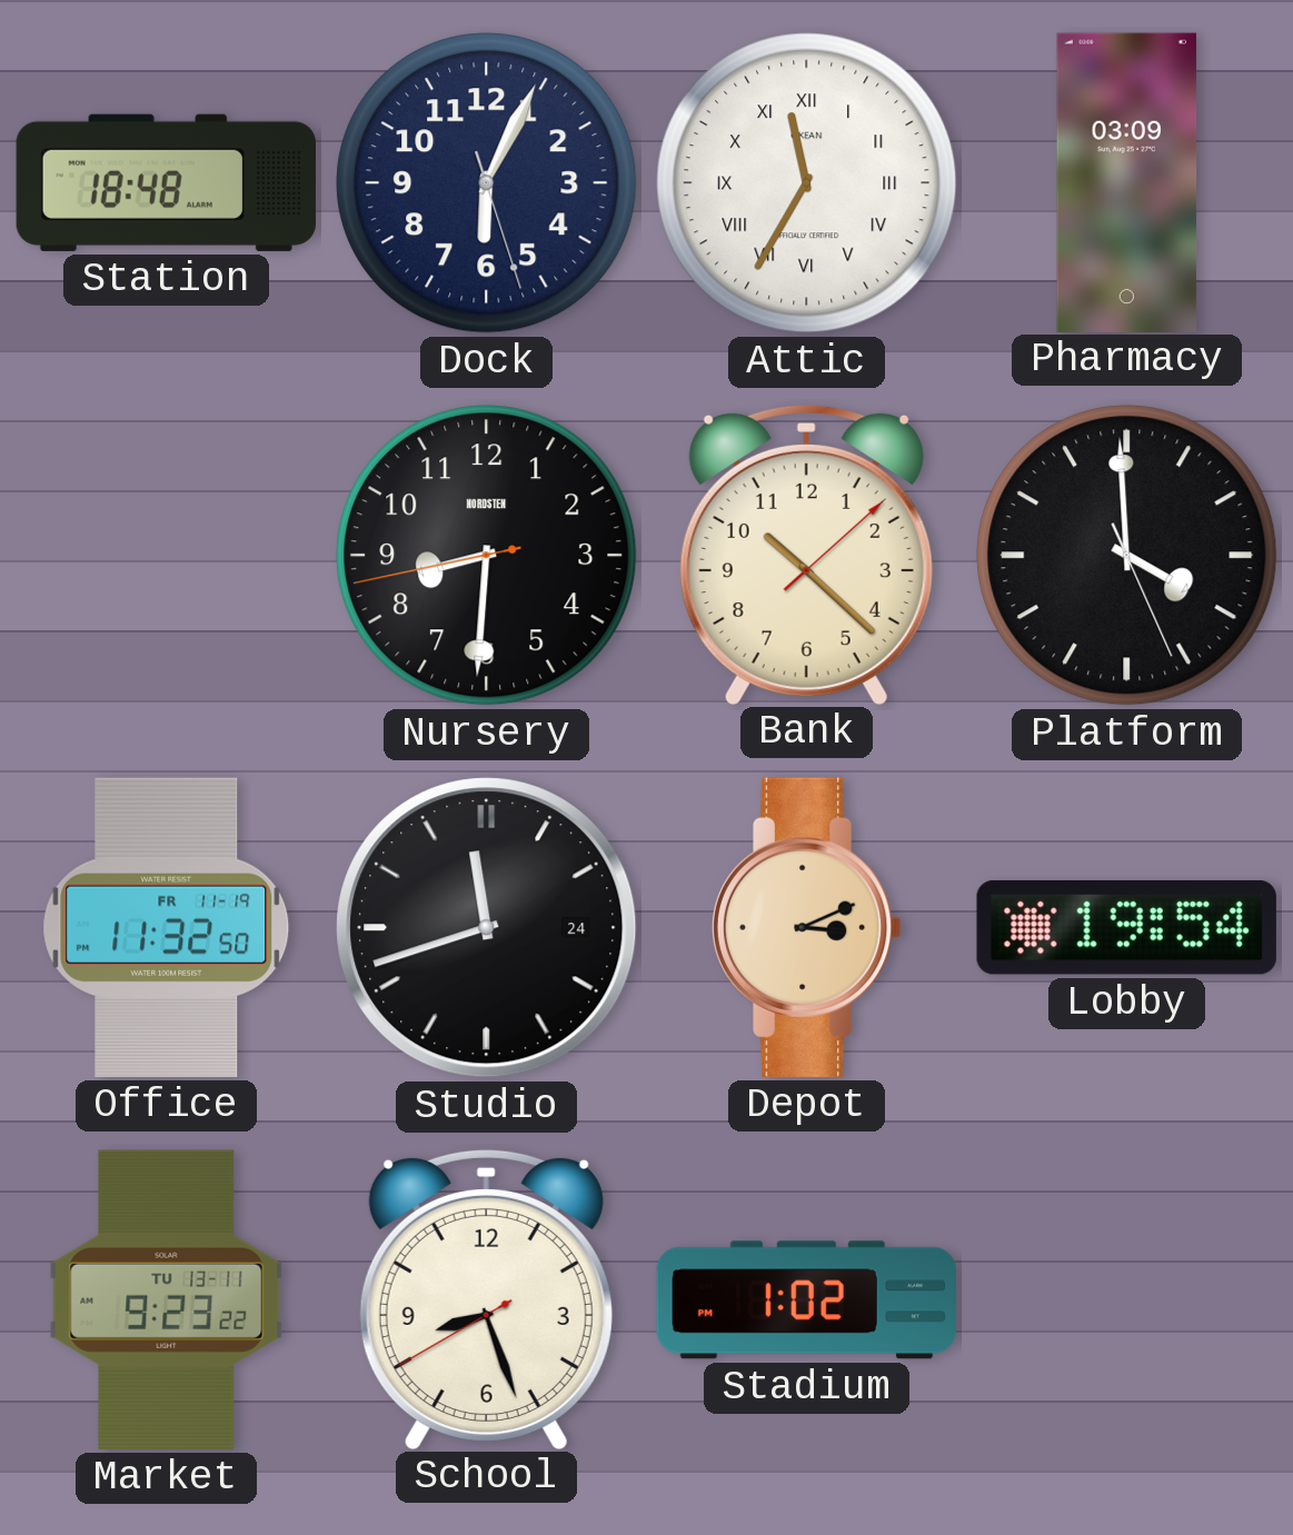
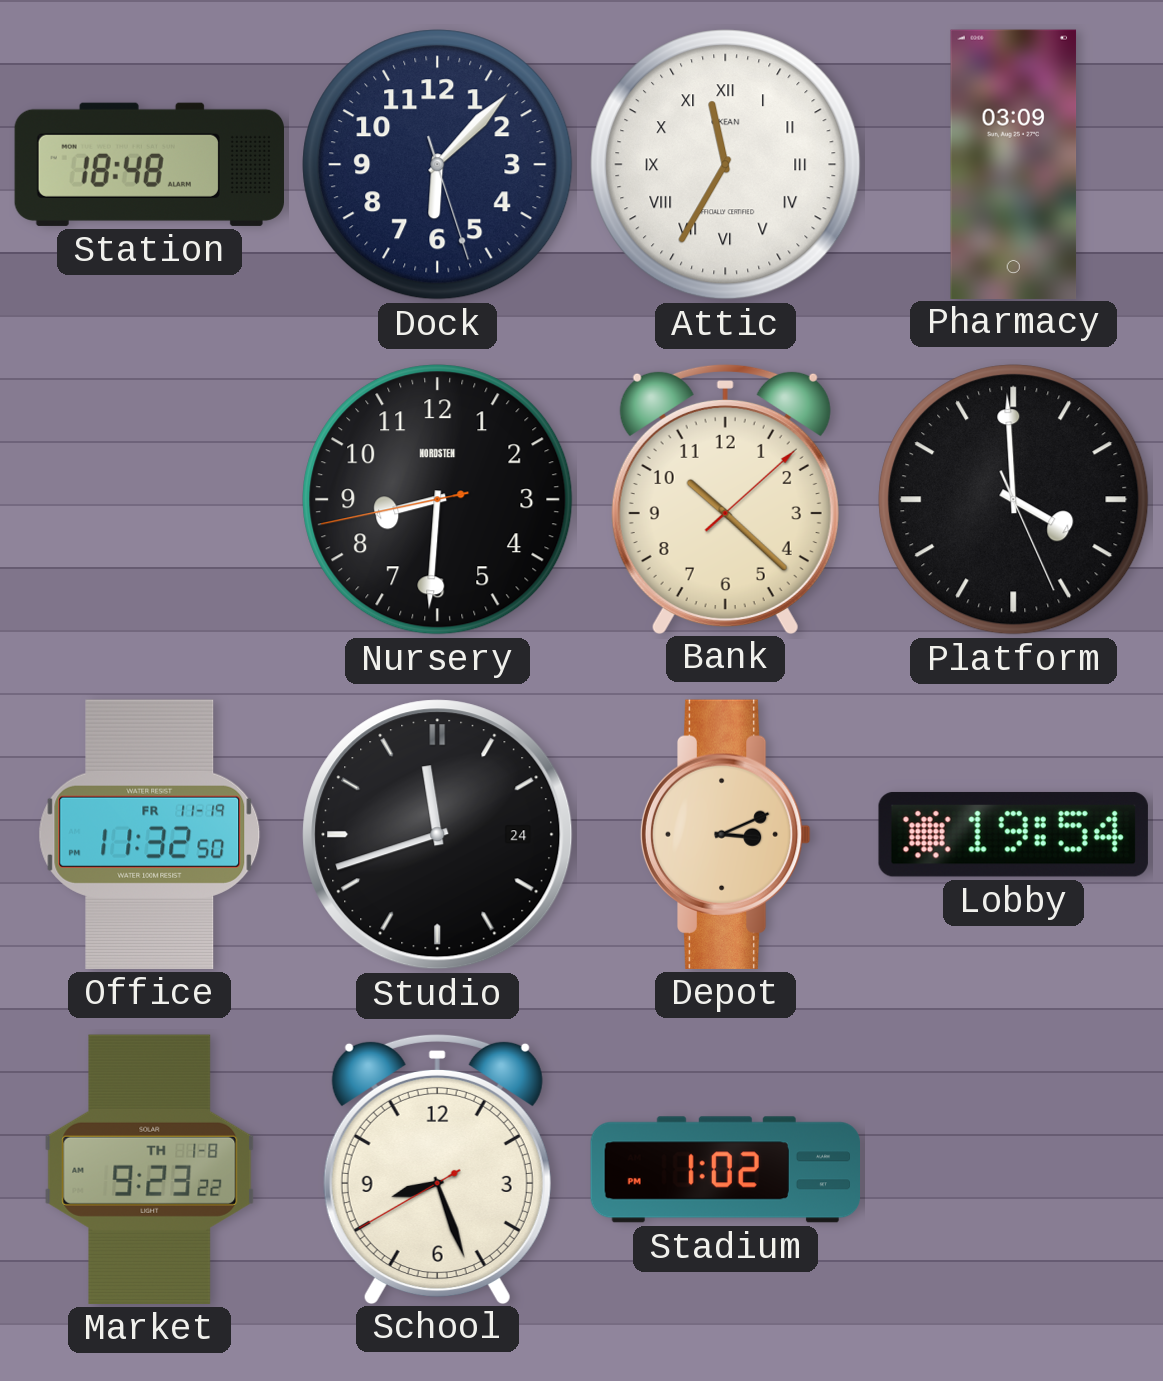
Dock: 6:04 -> 6:07
Market date: TU 13-11 -> TH 1-8
